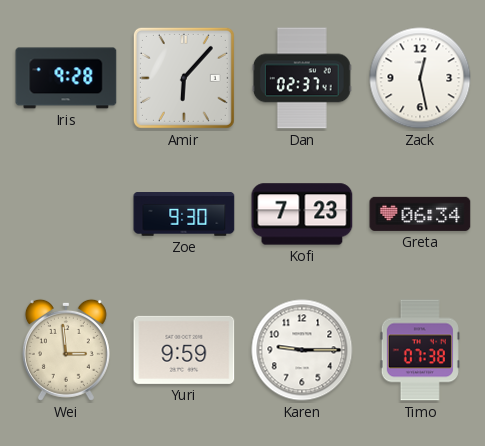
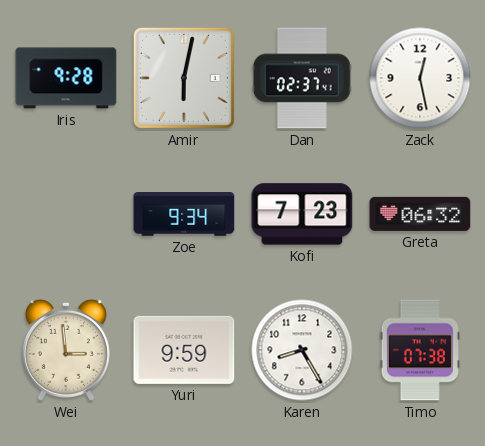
Amir: 6:07 -> 6:02
Zoe: 9:30 -> 9:34
Greta: 06:34 -> 06:32
Karen: 9:15 -> 8:25
